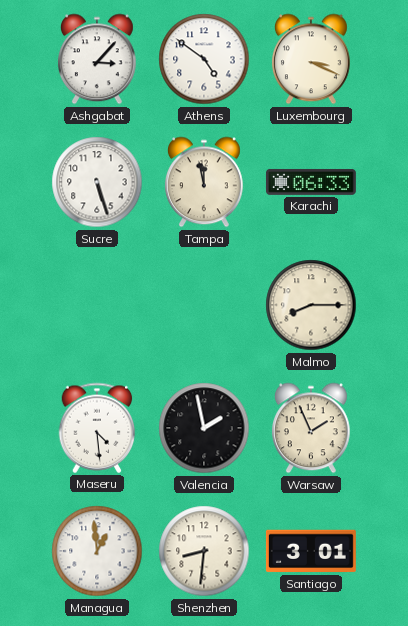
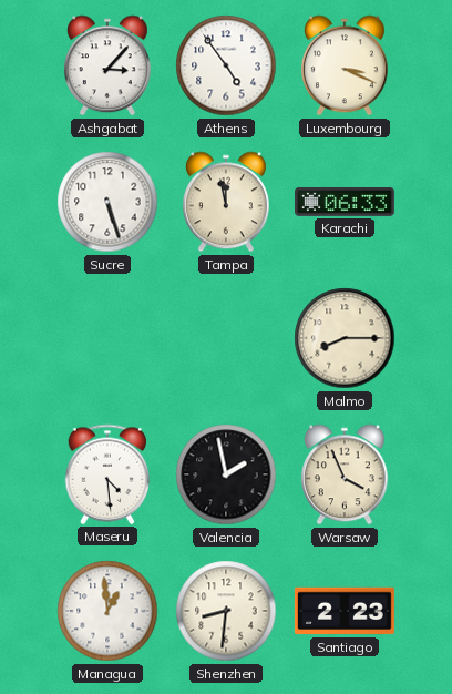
Athens: 4:51 -> 4:54
Warsaw: 1:56 -> 3:56
Santiago: 3:01 -> 2:23
